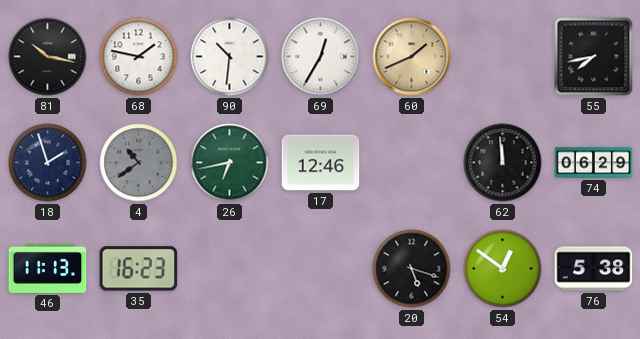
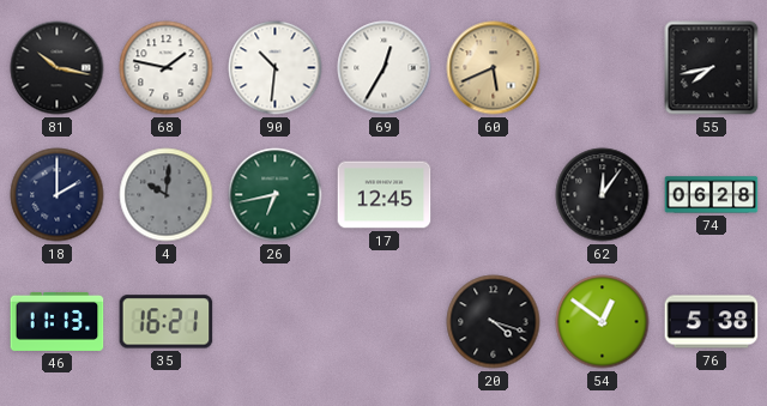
60: 1:41 -> 5:41
18: 1:57 -> 2:00
4: 10:39 -> 10:01
17: 12:46 -> 12:45
62: 11:59 -> 12:06
74: 06:29 -> 06:28
35: 16:23 -> 16:21
20: 5:18 -> 4:18
